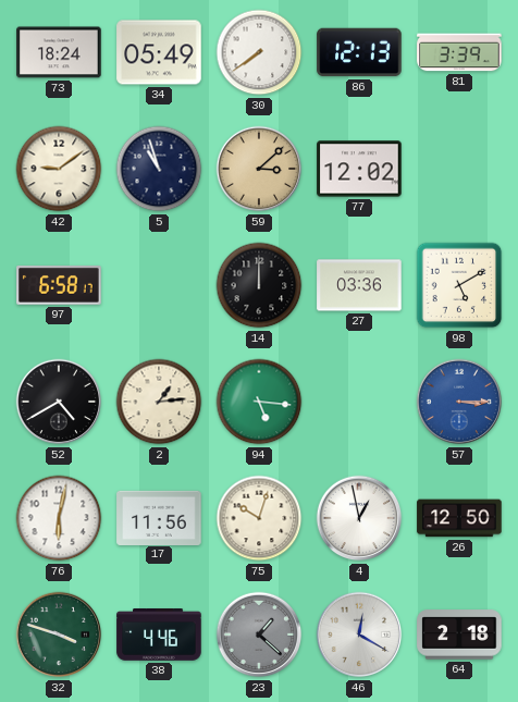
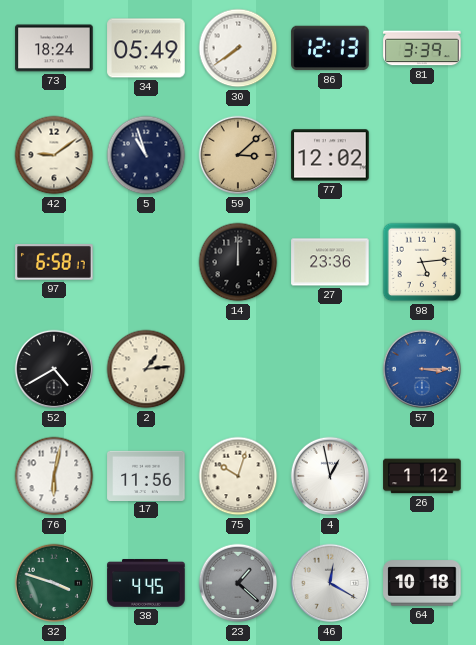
27: 03:36 -> 23:36
98: 5:10 -> 5:14
94: 5:16 -> none
26: 12:50 -> 1:12
38: 4:46 -> 4:45
64: 2:18 -> 10:18
